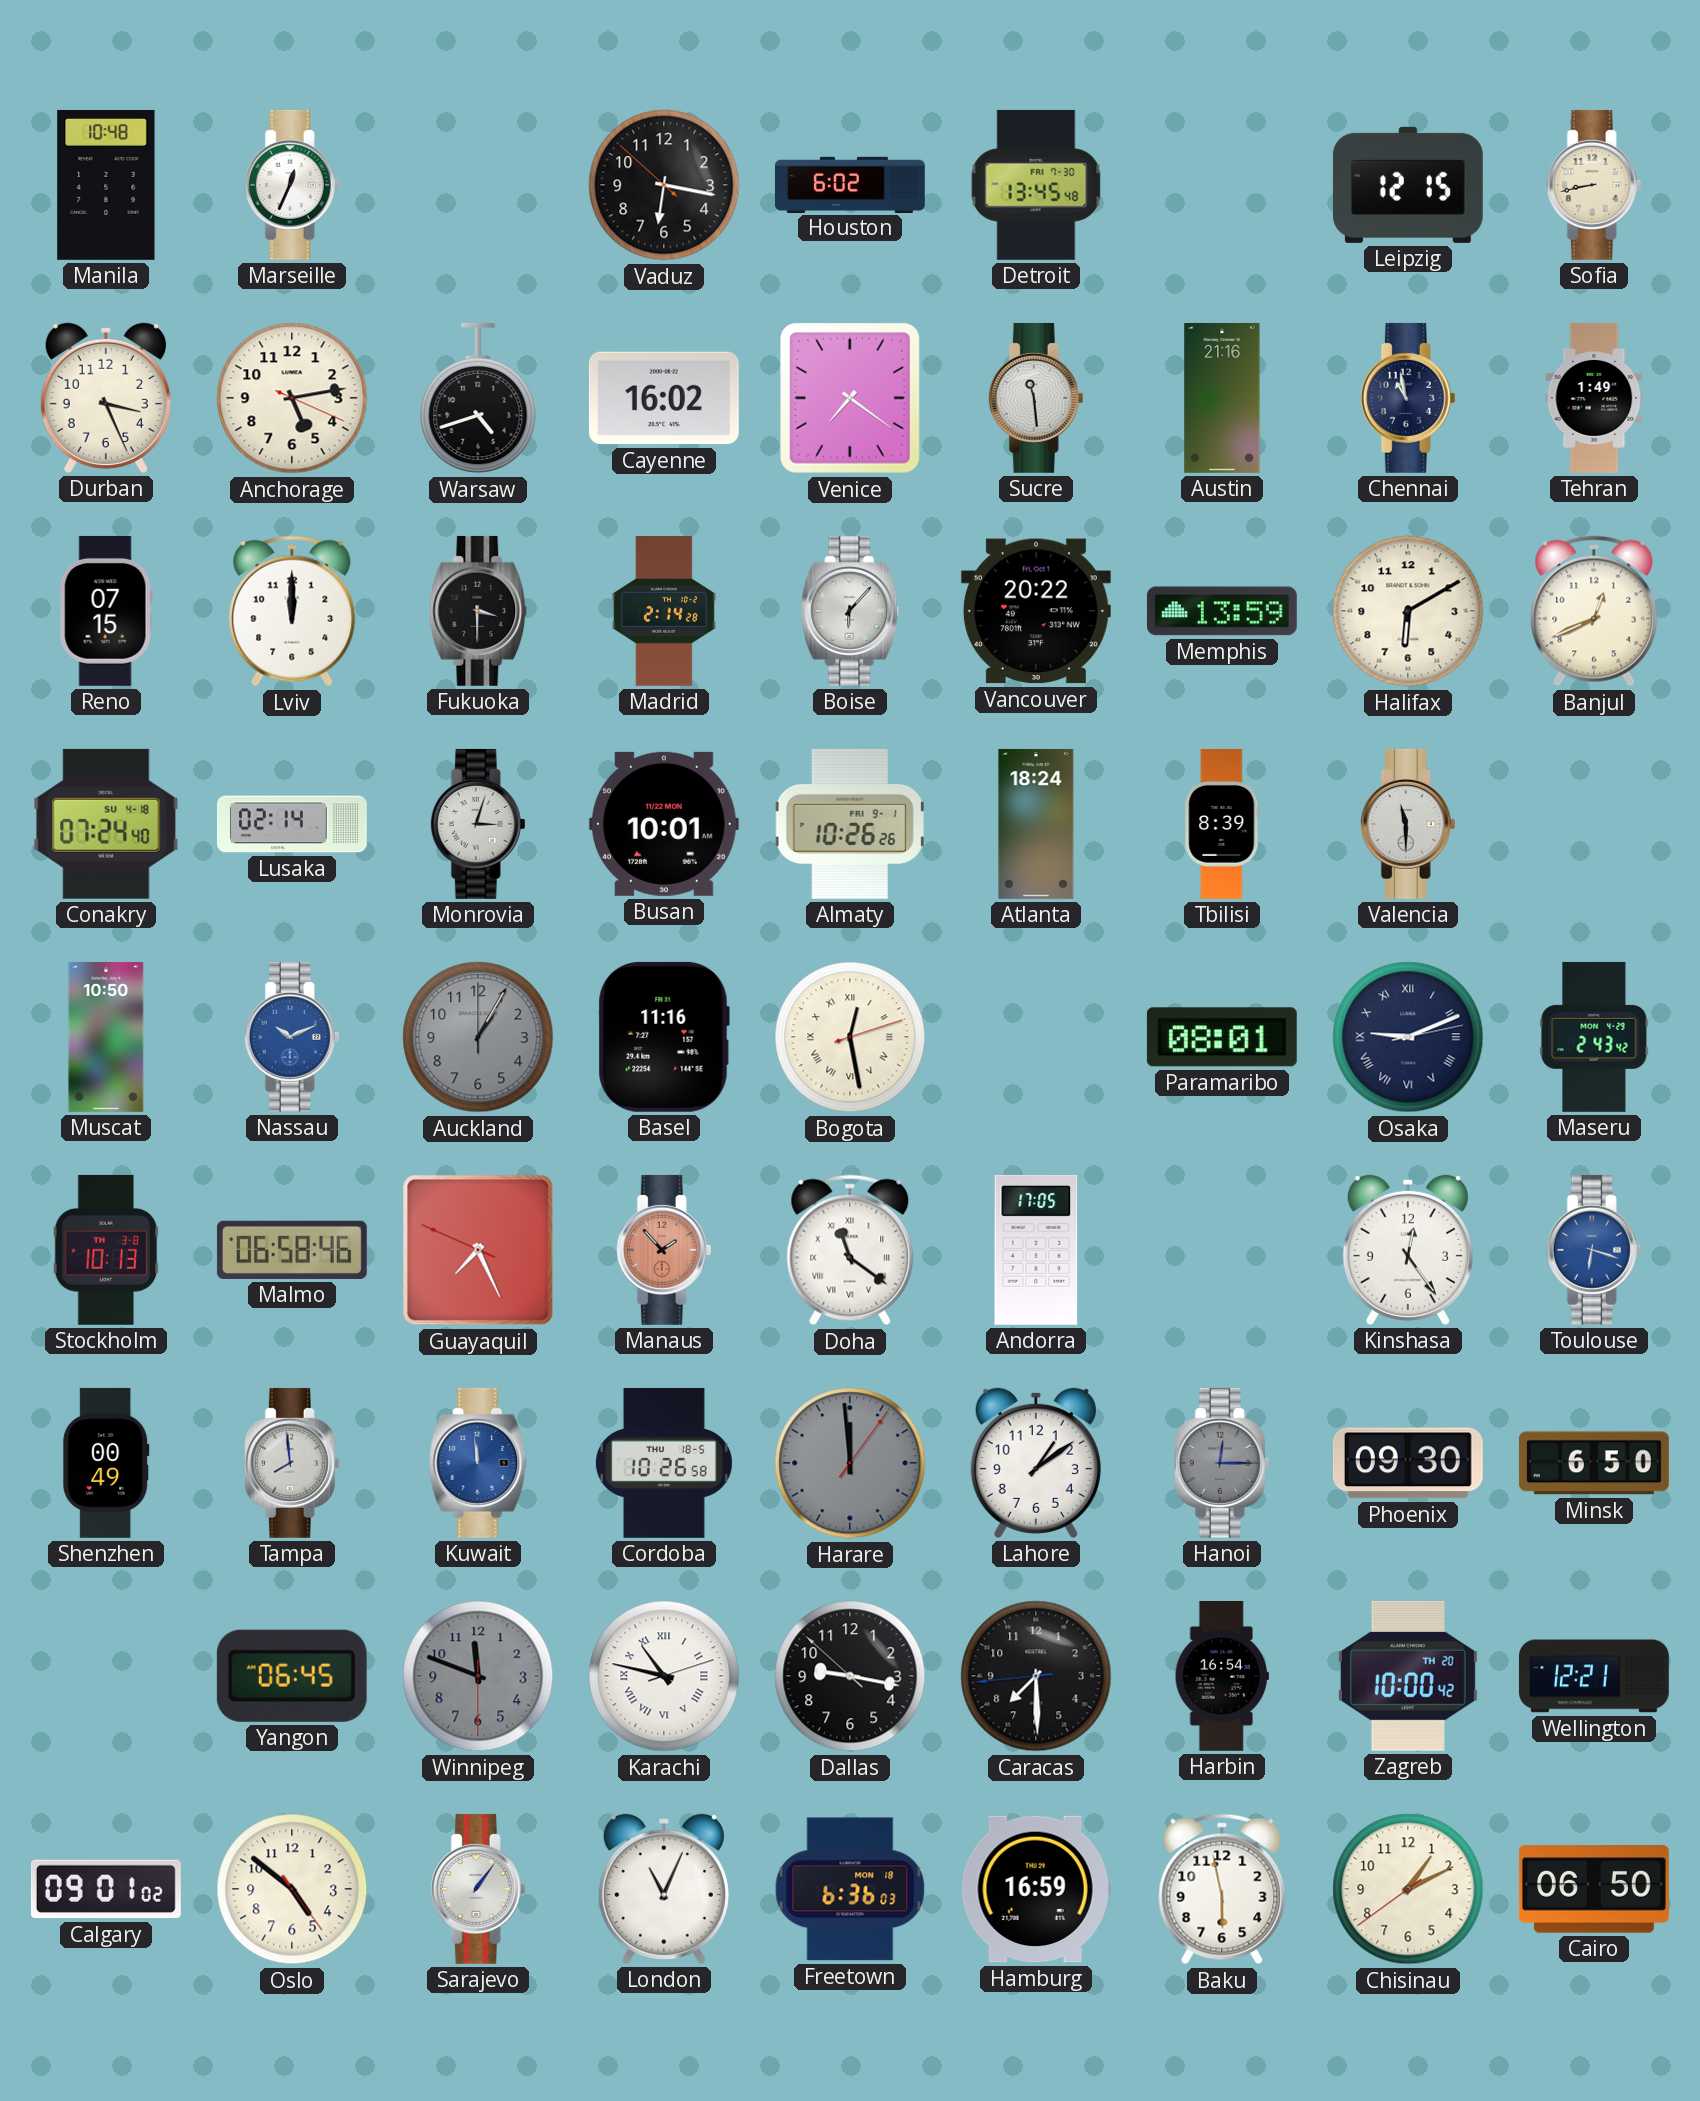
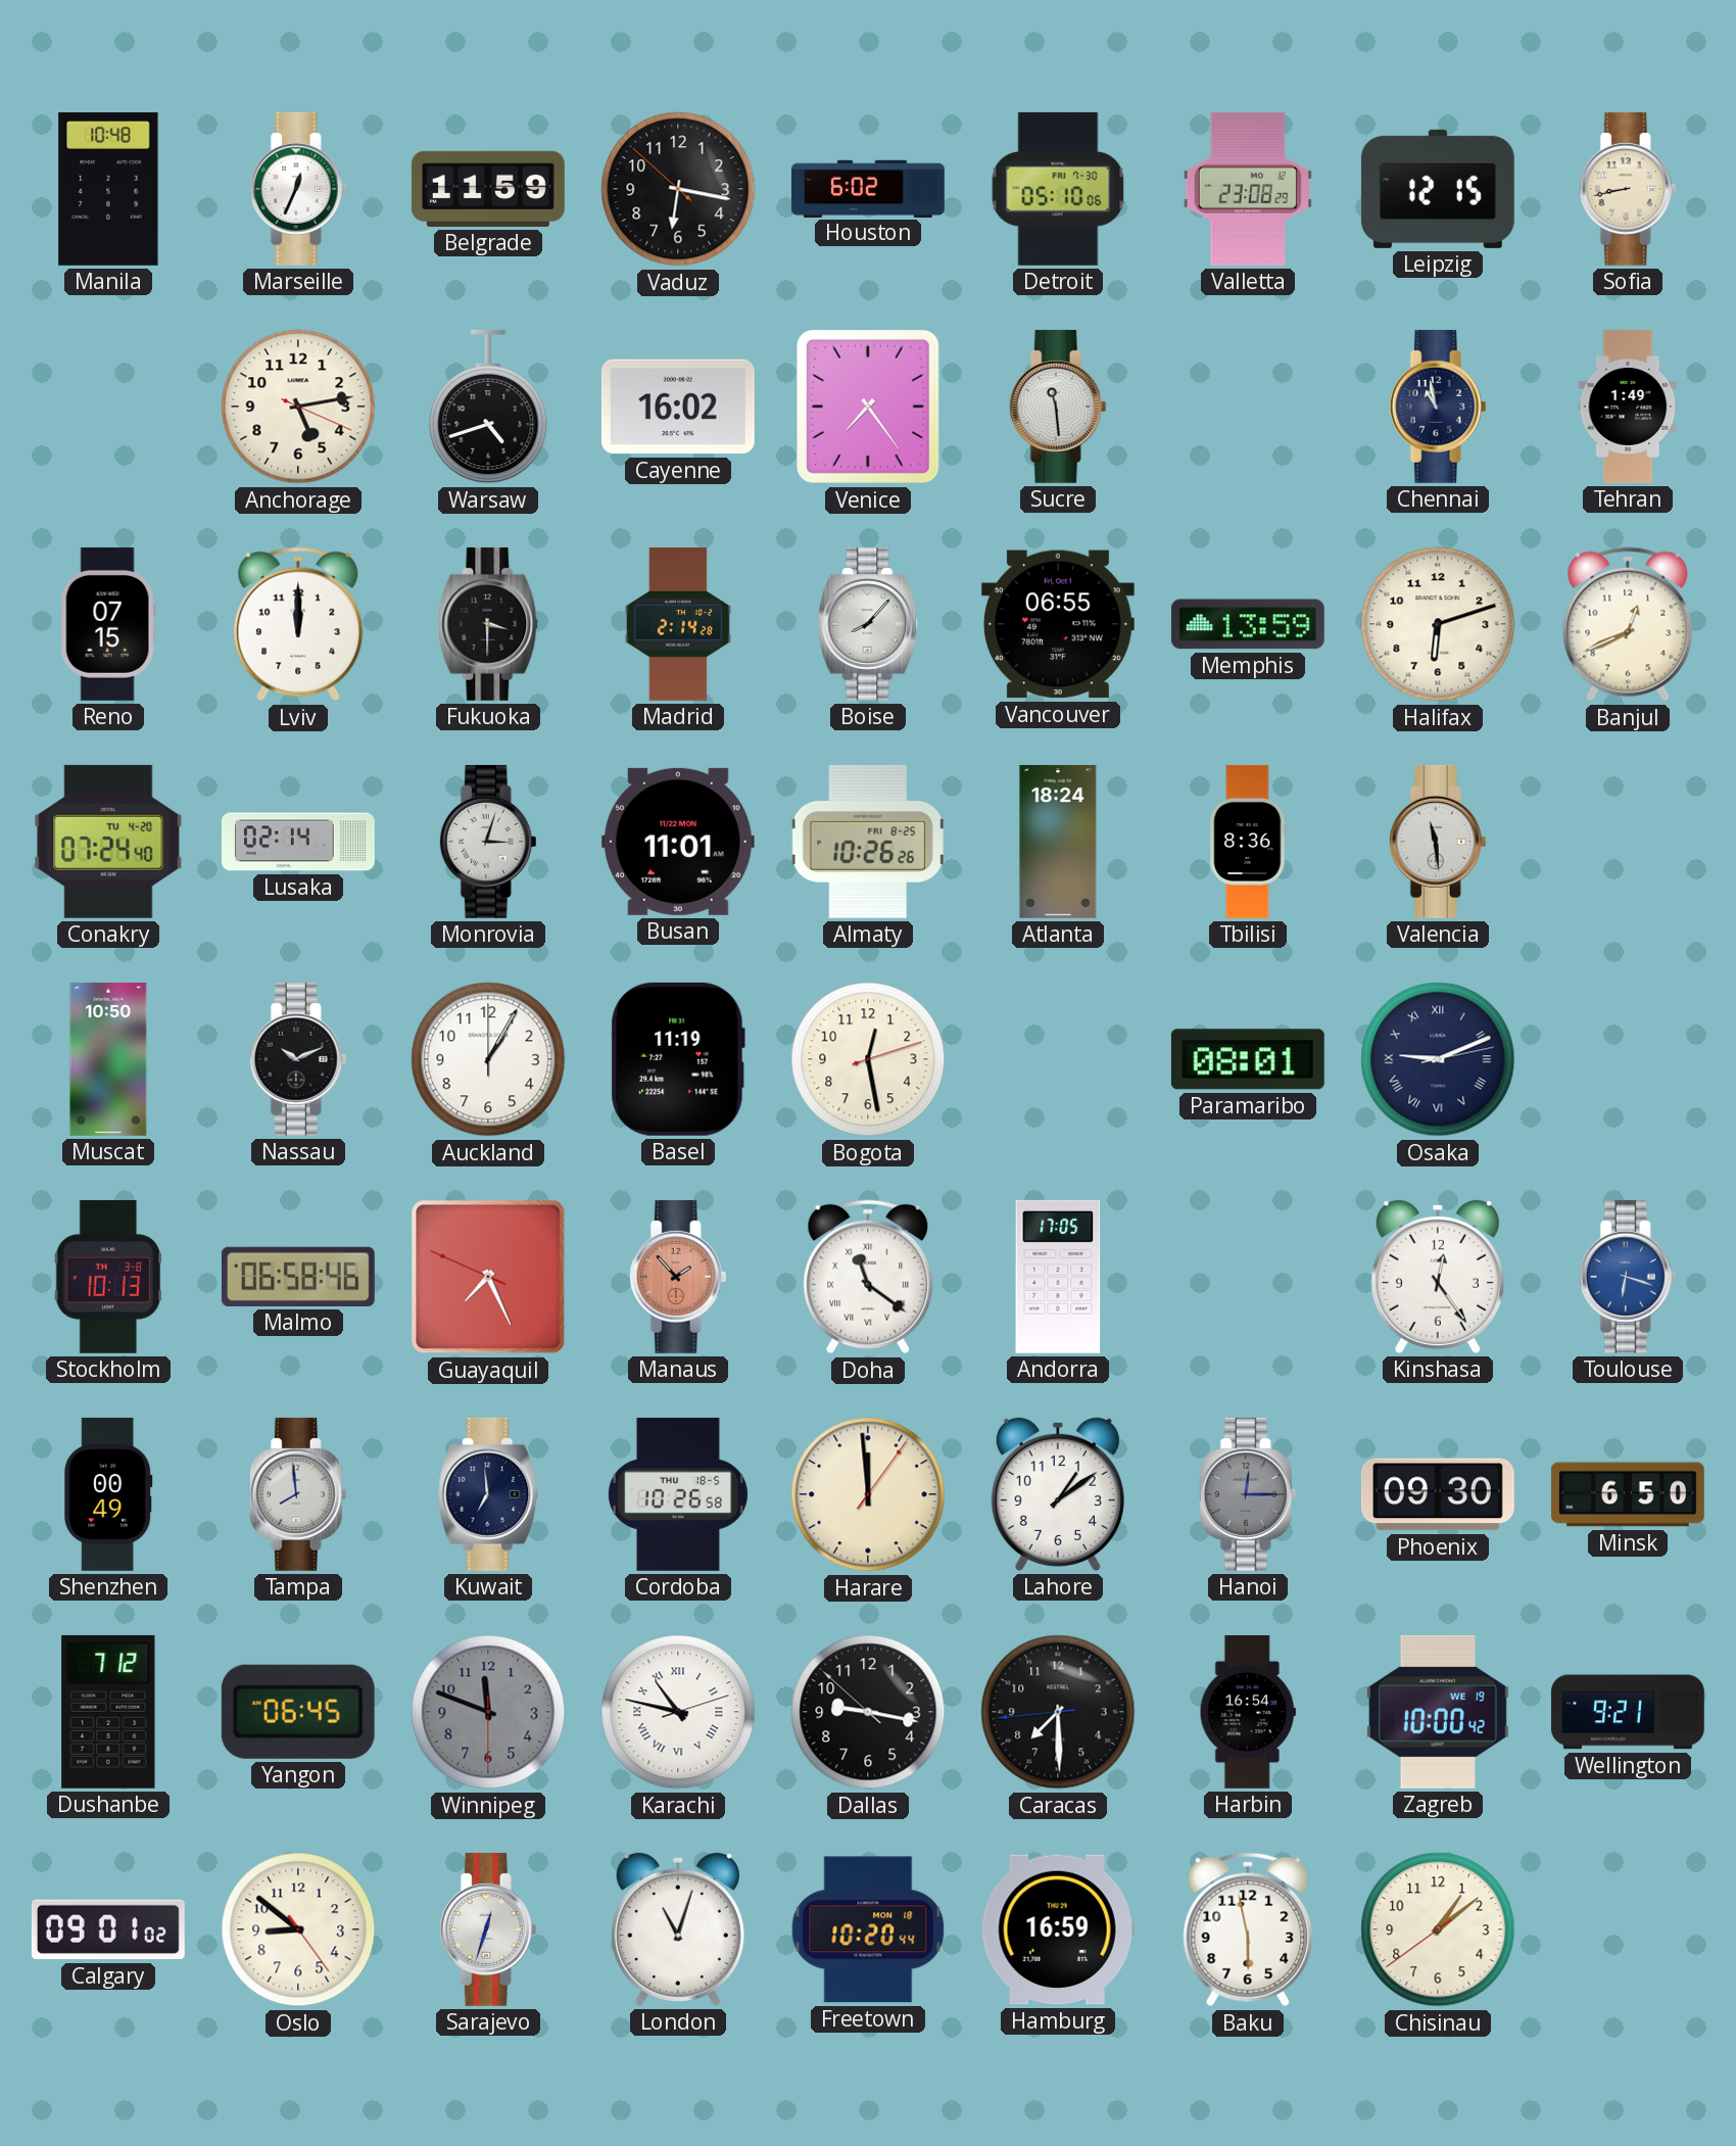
Belgrade: none -> 11:59
Detroit: 13:45 -> 05:10
Valletta: none -> 23:08
Durban: 3:26 -> none
Venice: 7:21 -> 7:24
Austin: 21:16 -> none
Boise: 6:07 -> 8:07
Vancouver: 20:22 -> 06:55
Halifax: 6:10 -> 6:12
Conakry date: SU 4-18 -> TU 4-20
Busan: 10:01 -> 11:01
Almaty date: FRI 9-1 -> FRI 8-25
Tbilisi: 8:39 -> 8:36
Valencia: 11:30 -> 11:29
Nassau dial: blue -> black
Auckland dial: grey -> white
Basel: 11:16 -> 11:19
Bogota numerals: Roman -> Arabic
Maseru: 2:43 -> none
Kuwait: 11:59 -> 6:59
Kuwait dial: blue -> navy
Harare dial: grey -> cream
Dushanbe: none -> 7:12
Zagreb date: TH 20 -> WE 19
Wellington: 12:21 -> 9:21
Oslo: 4:51 -> 8:51
Sarajevo: 1:06 -> 12:33
London: 11:04 -> 11:03
Freetown: 6:36 -> 10:20
Chisinau: 1:10 -> 1:08
Cairo: 06:50 -> none
